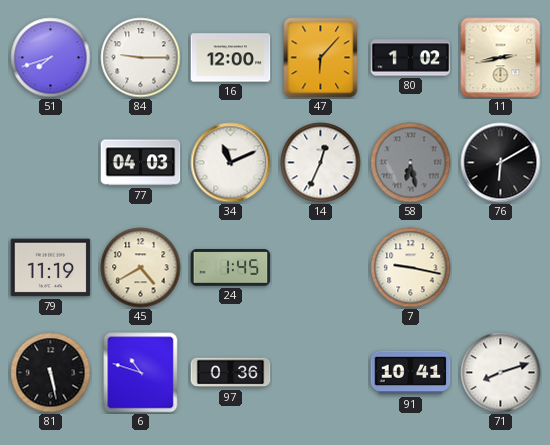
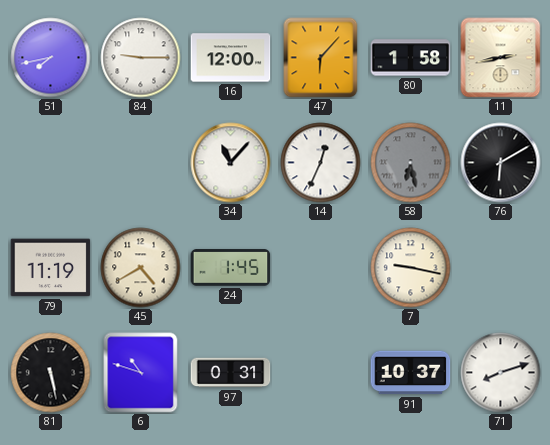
51: 7:42 -> 7:43
80: 1:02 -> 1:58
77: 04:03 -> none
34: 11:11 -> 11:07
97: 0:36 -> 0:31
91: 10:41 -> 10:37
